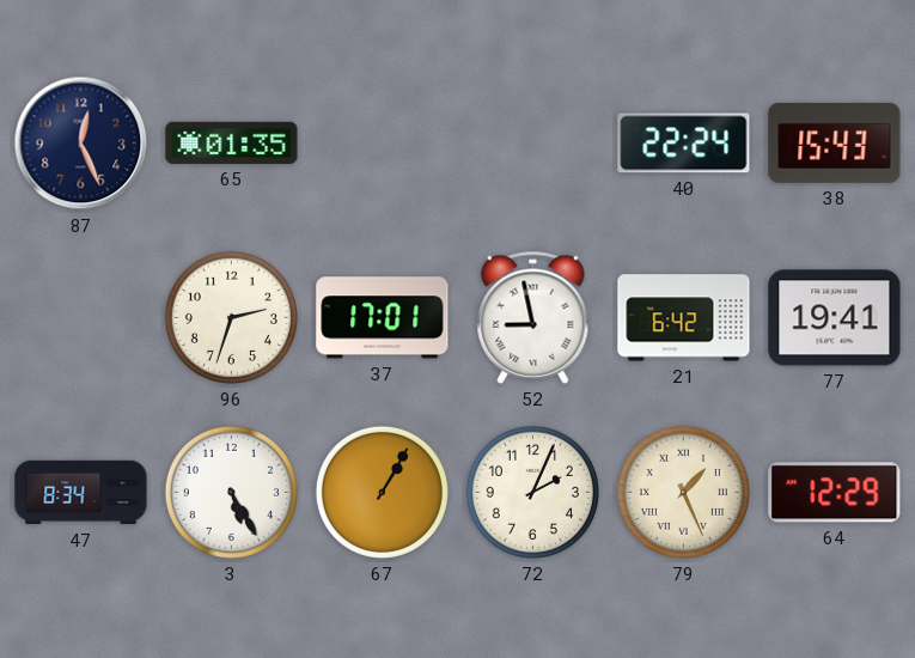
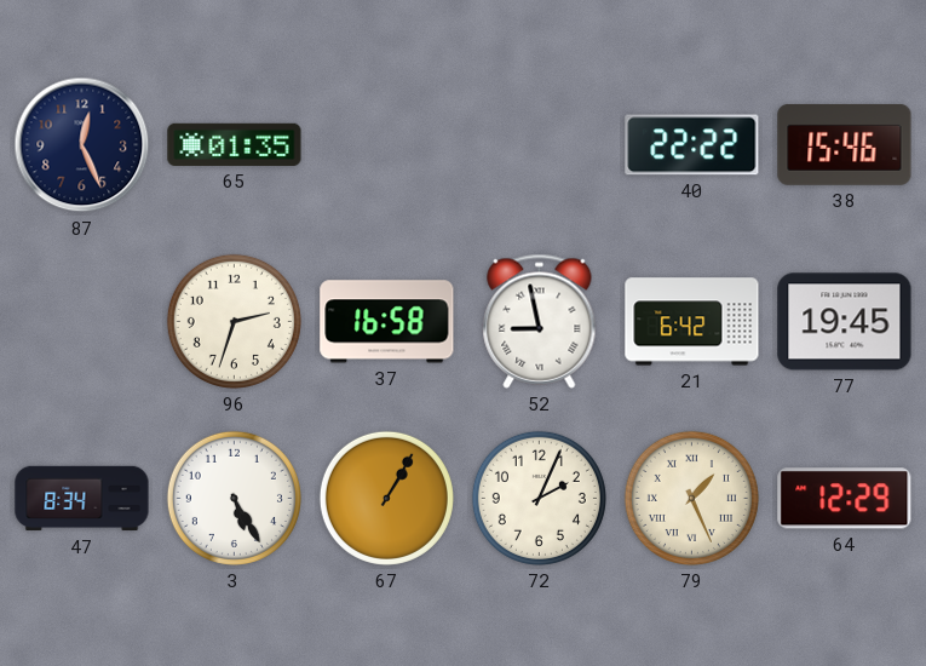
40: 22:24 -> 22:22
38: 15:43 -> 15:46
37: 17:01 -> 16:58
77: 19:41 -> 19:45
